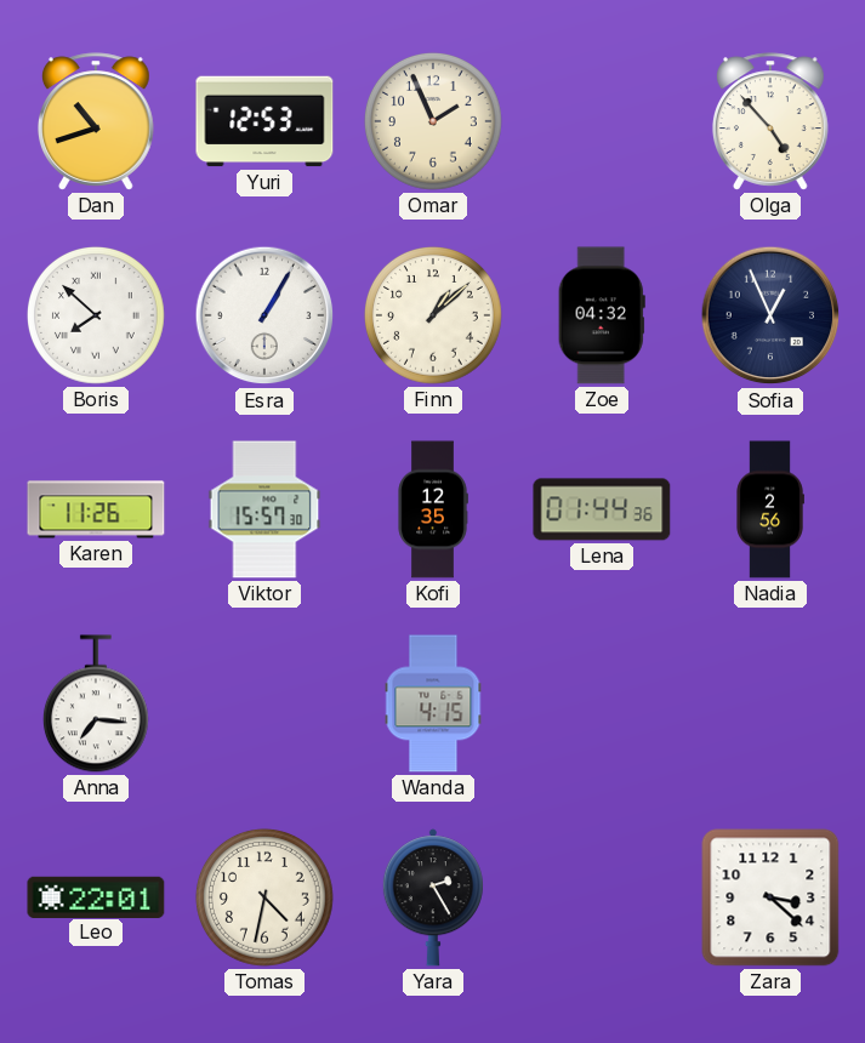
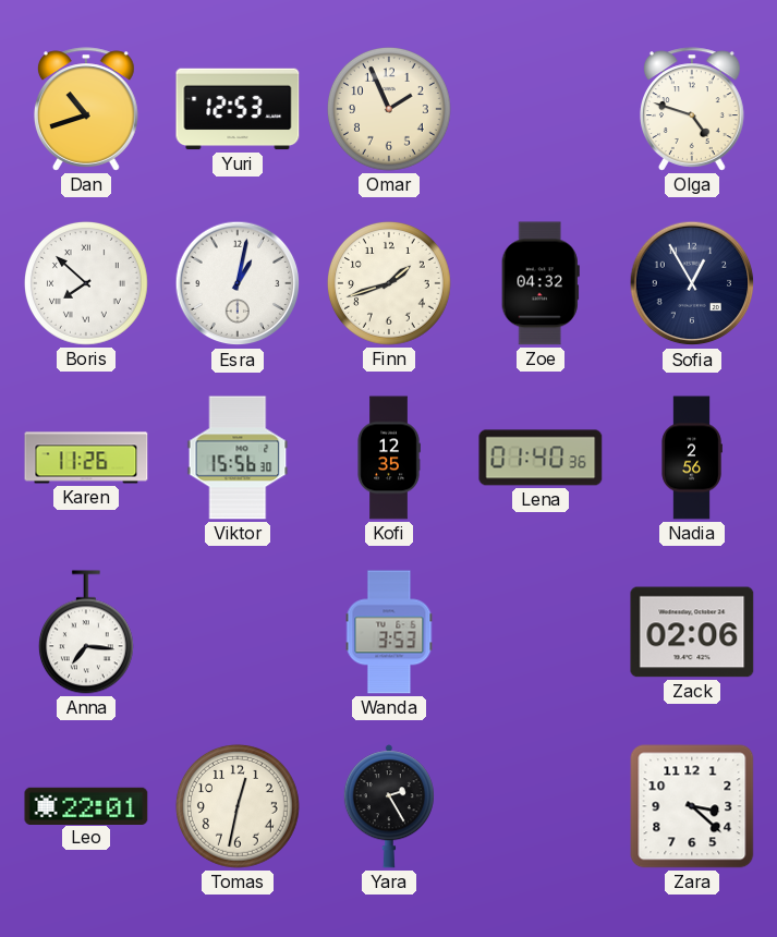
Olga: 4:53 -> 4:48
Esra: 1:05 -> 1:02
Finn: 1:08 -> 1:42
Sofia: 12:56 -> 12:55
Viktor: 15:57 -> 15:56
Lena: 01:44 -> 01:40
Wanda: 4:15 -> 3:53
Zack: none -> 02:06
Tomas: 4:32 -> 12:32
